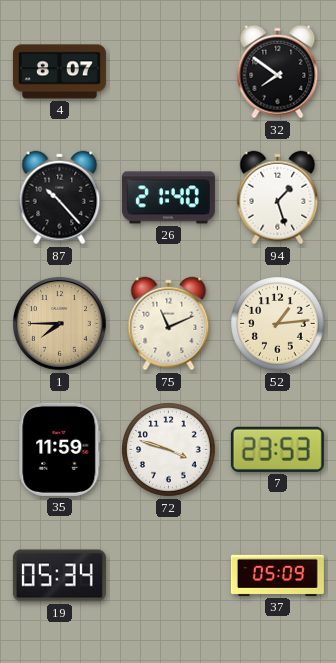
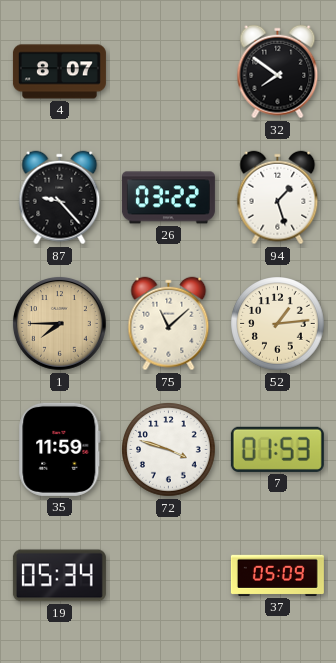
87: 10:23 -> 9:23
26: 21:40 -> 03:22
75: 11:11 -> 11:08
7: 23:53 -> 01:53
